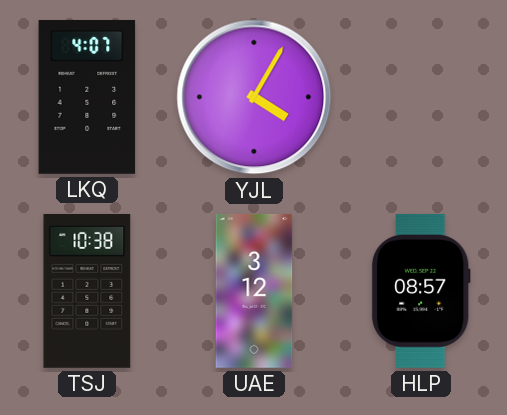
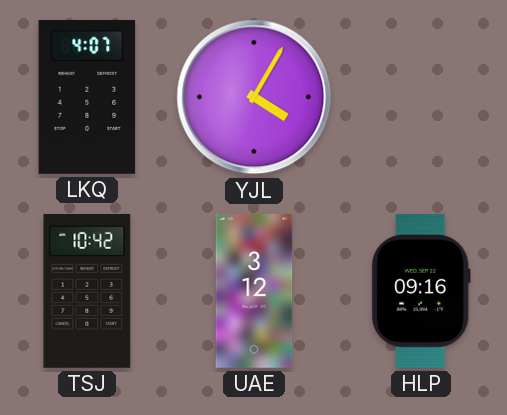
TSJ: 10:38 -> 10:42
HLP: 08:57 -> 09:16
